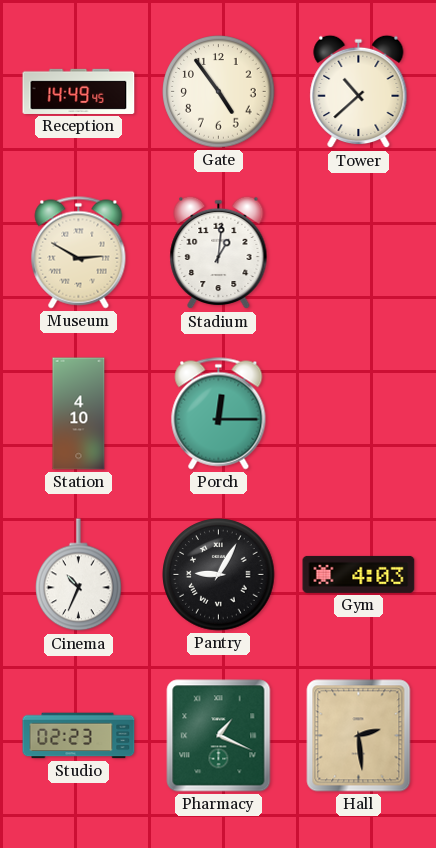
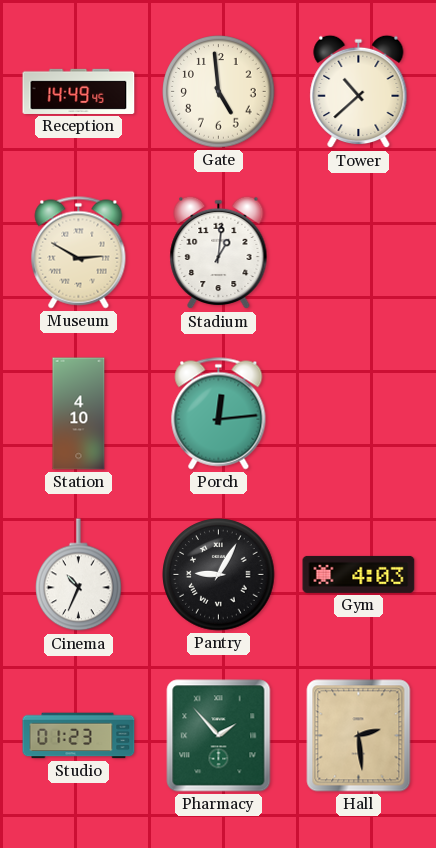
Gate: 4:54 -> 4:59
Porch: 12:15 -> 12:14
Studio: 02:23 -> 01:23
Pharmacy: 1:19 -> 1:53
